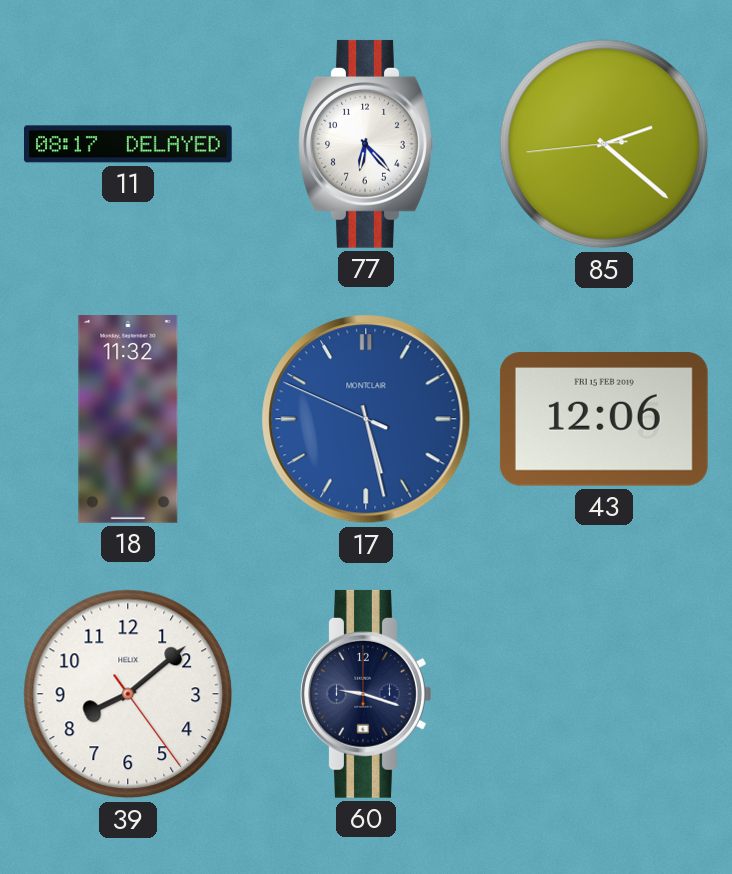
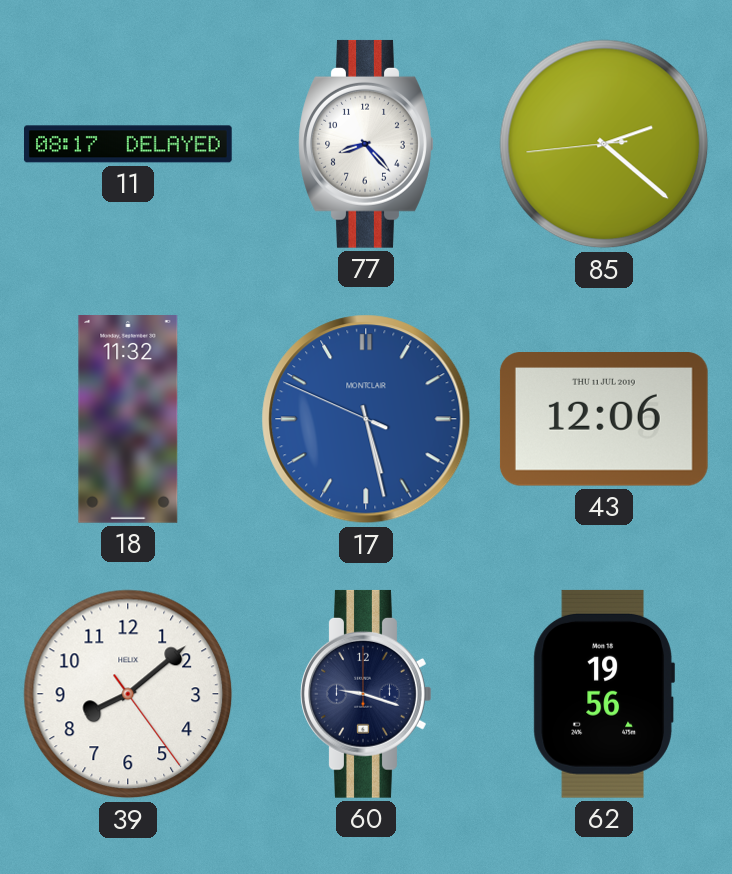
77: 6:23 -> 8:23
43 date: FRI 15 FEB 2019 -> THU 11 JUL 2019
62: none -> 19:56
